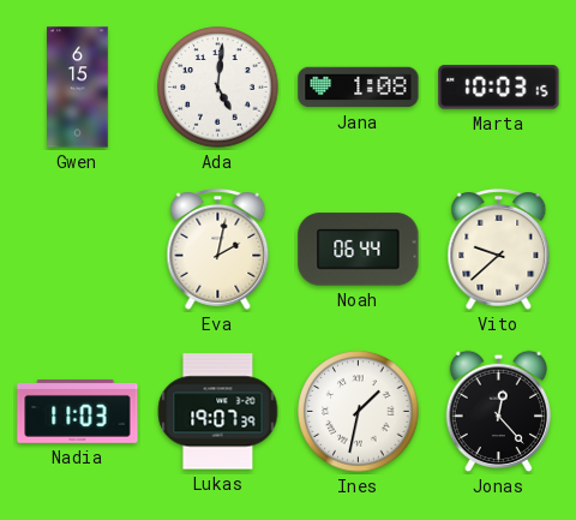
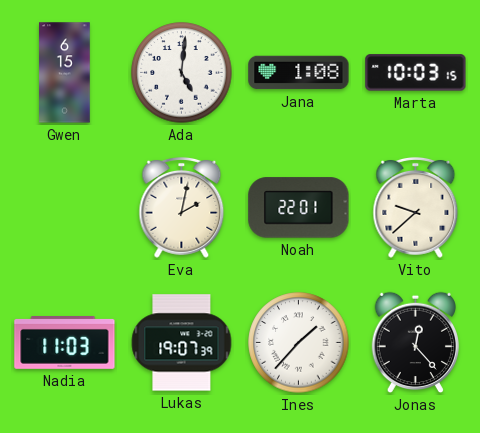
Noah: 06:44 -> 22:01
Ines: 1:32 -> 1:37
